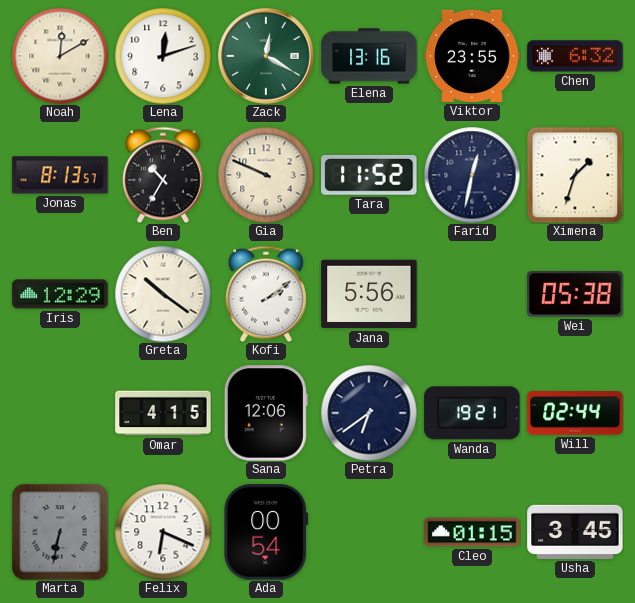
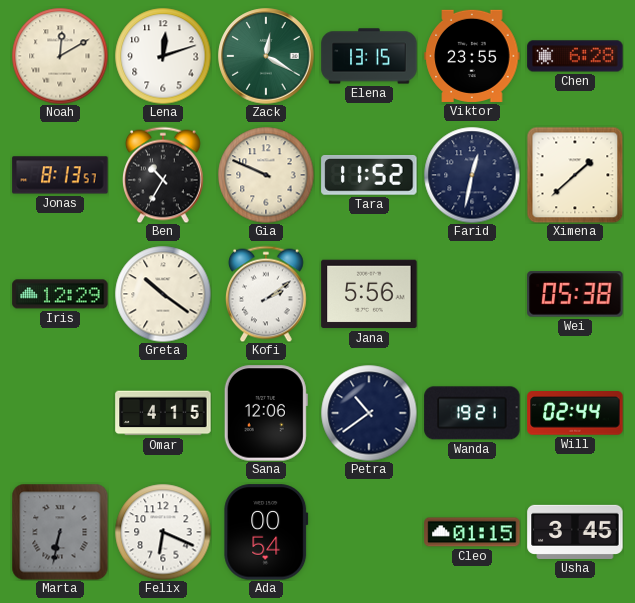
Elena: 13:16 -> 13:15
Chen: 6:32 -> 6:28
Ximena: 1:33 -> 1:38
Petra: 6:39 -> 10:39
